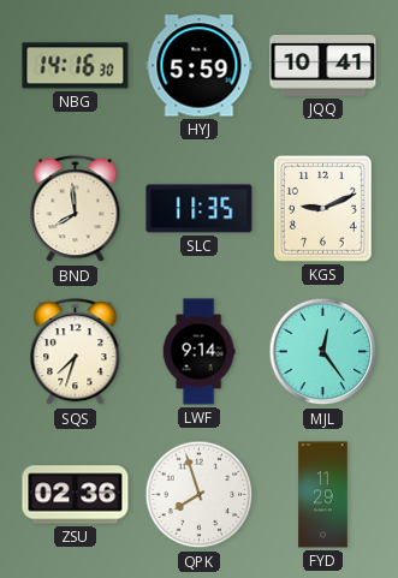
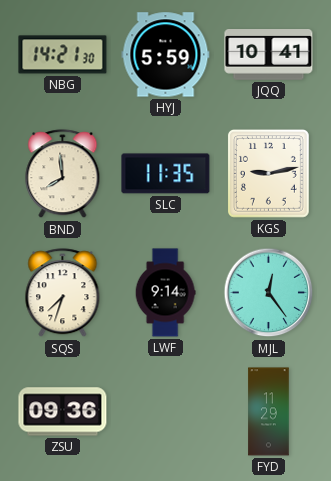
NBG: 14:16 -> 14:21
KGS: 9:11 -> 9:13
ZSU: 02:36 -> 09:36
QPK: 7:57 -> none
